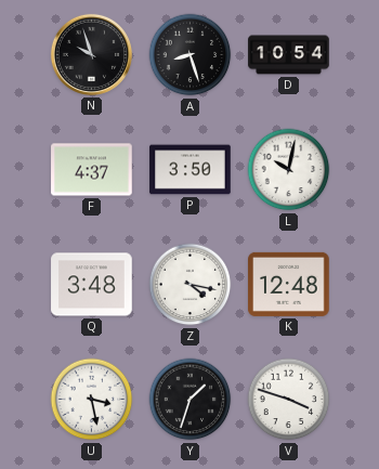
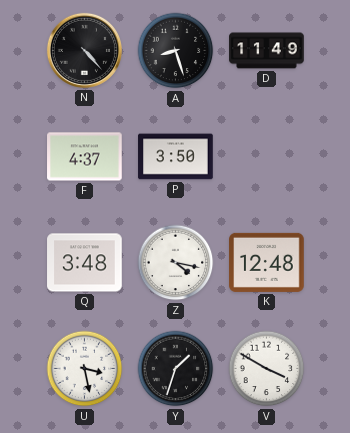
N: 9:57 -> 4:23
D: 10:54 -> 11:49
L: 10:02 -> none
V: 3:48 -> 3:50
